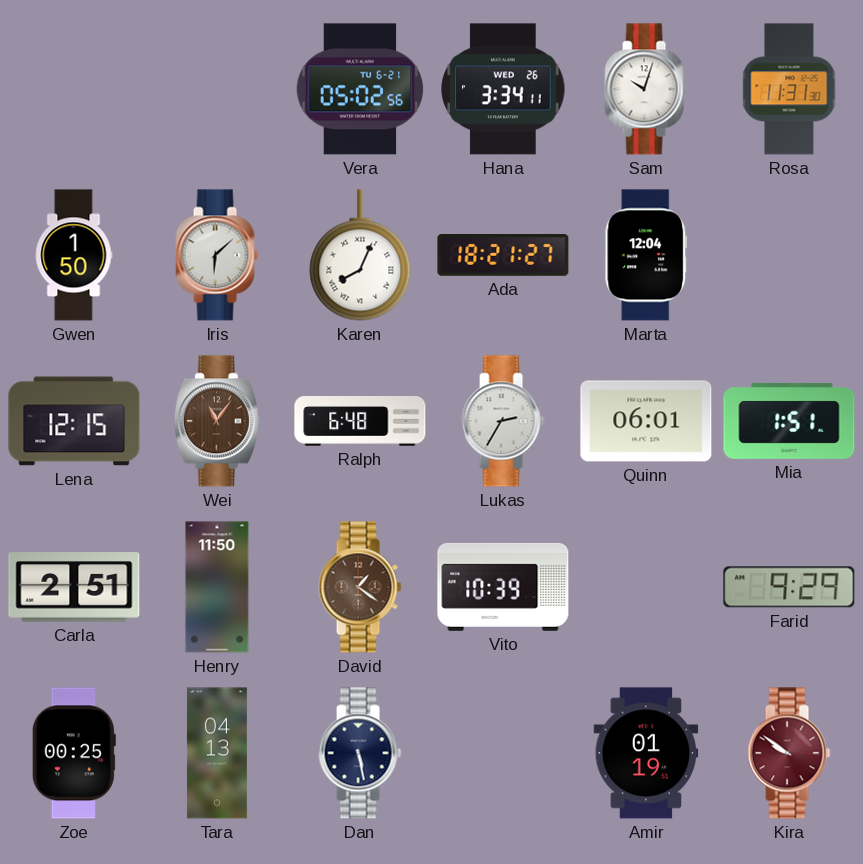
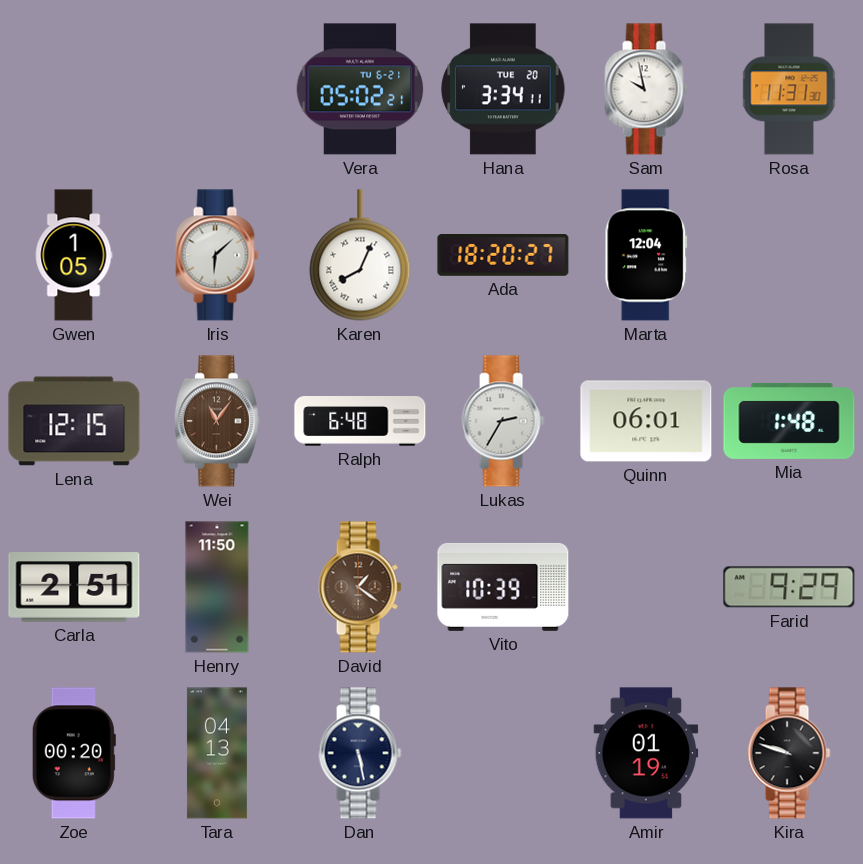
Vera: 05:02:56 -> 05:02:21
Hana date: WED 26 -> TUE 20
Sam: 10:03 -> 9:58
Gwen: 1:50 -> 1:05
Ada: 18:21 -> 18:20
Mia: 1:51 -> 1:48
Zoe: 00:25 -> 00:20
Kira: 9:51 -> 9:48
Kira dial: burgundy -> black
